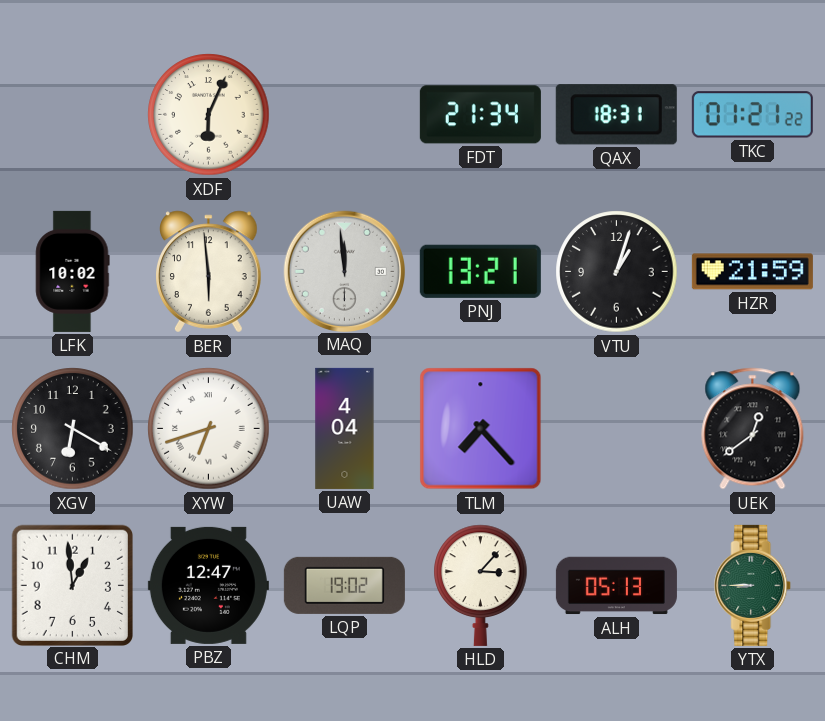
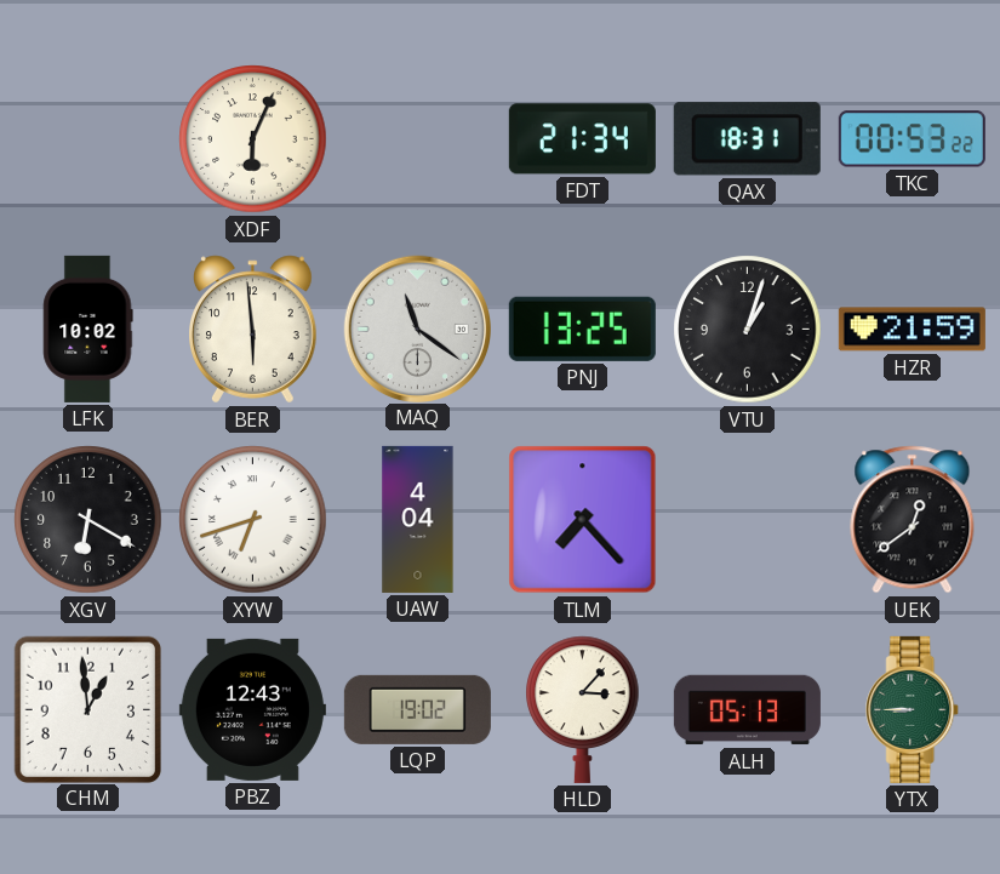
TKC: 01:21 -> 00:53
MAQ: 11:59 -> 11:21
PNJ: 13:21 -> 13:25
PBZ: 12:47 -> 12:43
